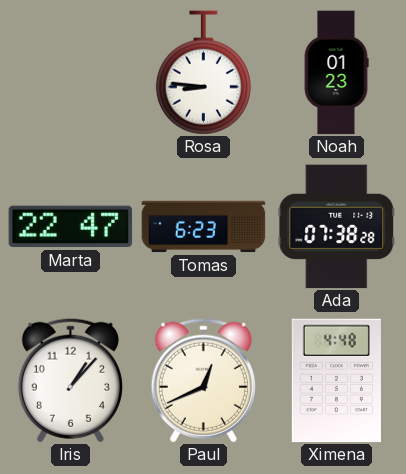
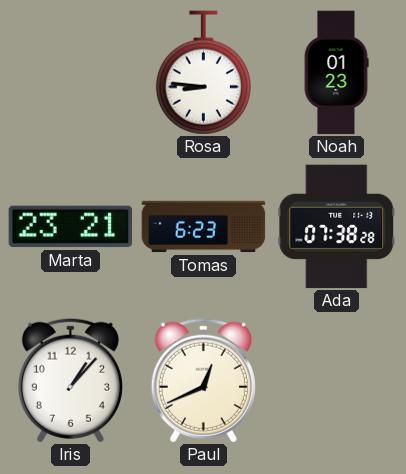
Marta: 22:47 -> 23:21
Ximena: 4:48 -> none
